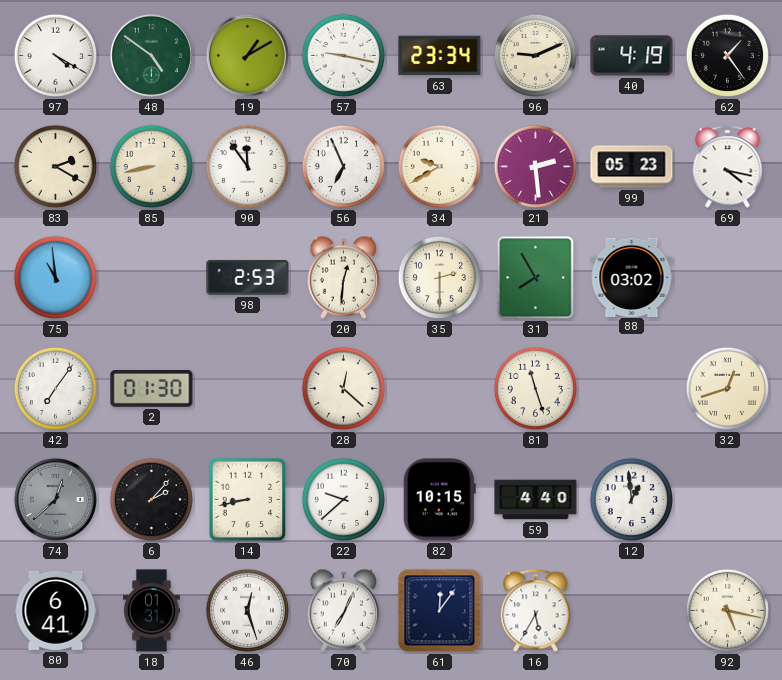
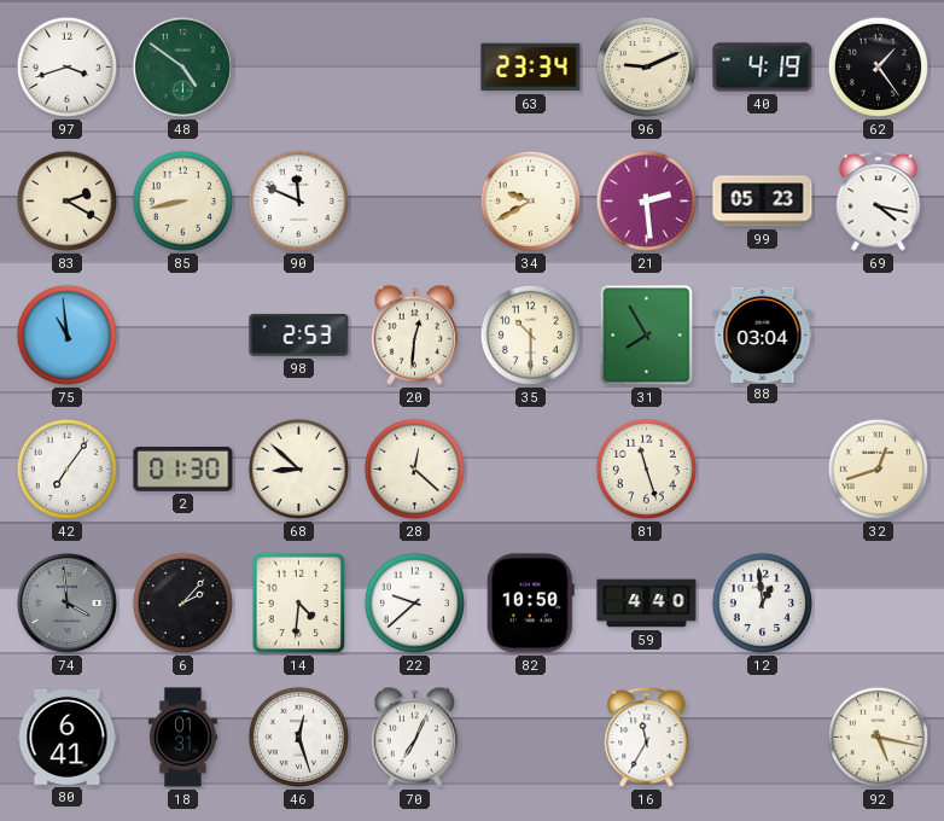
97: 4:20 -> 3:42
19: 1:10 -> none
57: 9:17 -> none
90: 11:54 -> 11:49
56: 6:56 -> none
35: 2:30 -> 10:30
88: 03:02 -> 03:04
68: none -> 8:52
74: 12:38 -> 3:59
14: 8:43 -> 4:31
82: 10:15 -> 10:50
61: 12:06 -> none
16: 5:35 -> 11:35
